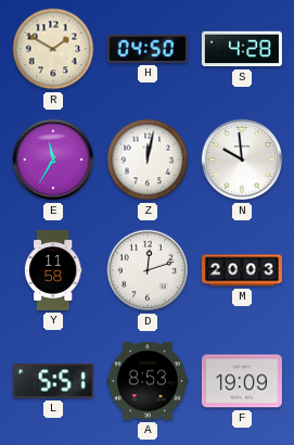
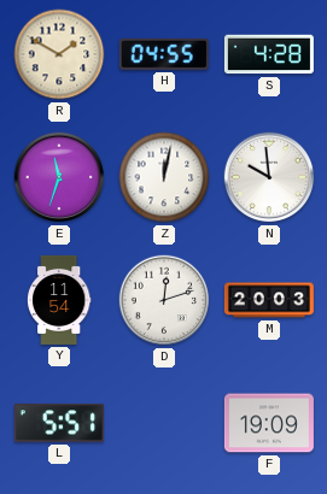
H: 04:50 -> 04:55
E: 11:35 -> 11:33
Y: 11:58 -> 11:54
A: 8:53 -> none
